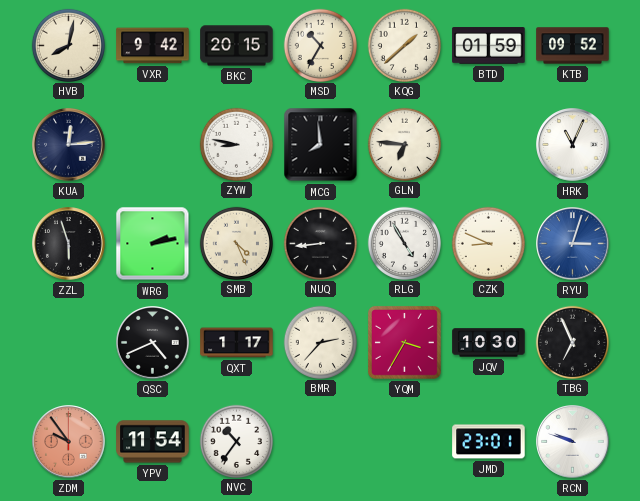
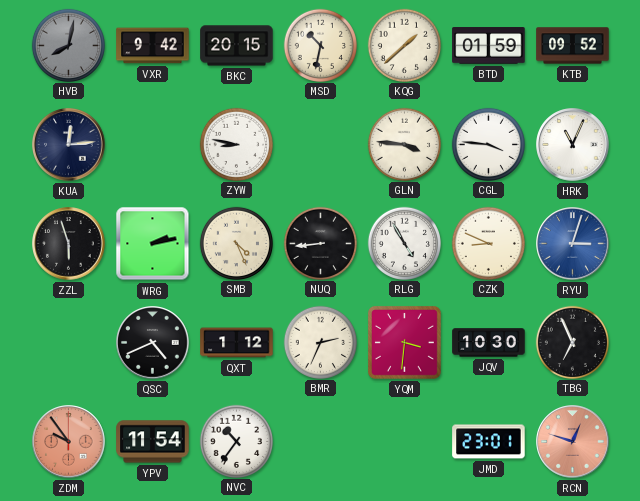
HVB dial: cream -> grey
MSD: 10:35 -> 10:32
MCG: 7:59 -> none
GLN: 6:46 -> 3:46
CGL: none -> 3:46
QXT: 1:17 -> 1:12
BMR: 2:37 -> 2:34
YQM: 3:35 -> 3:31
RCN: 9:48 -> 12:48
RCN dial: white -> salmon
